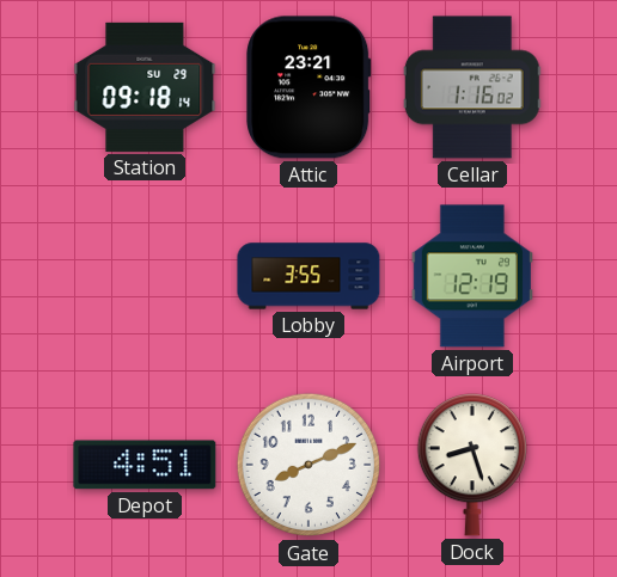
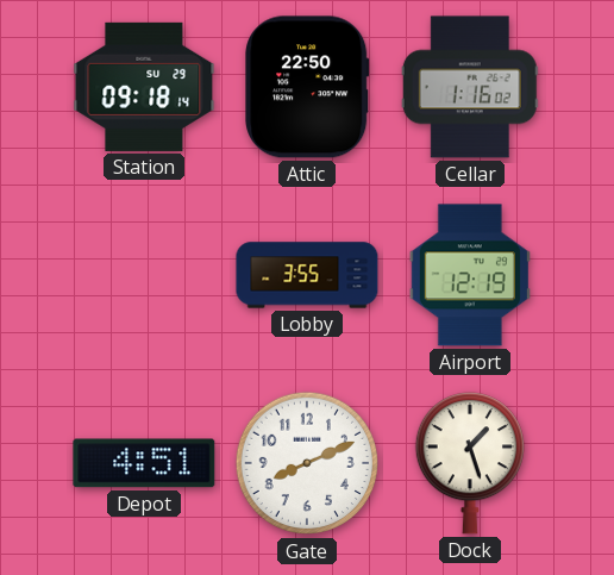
Attic: 23:21 -> 22:50
Dock: 8:27 -> 1:27
